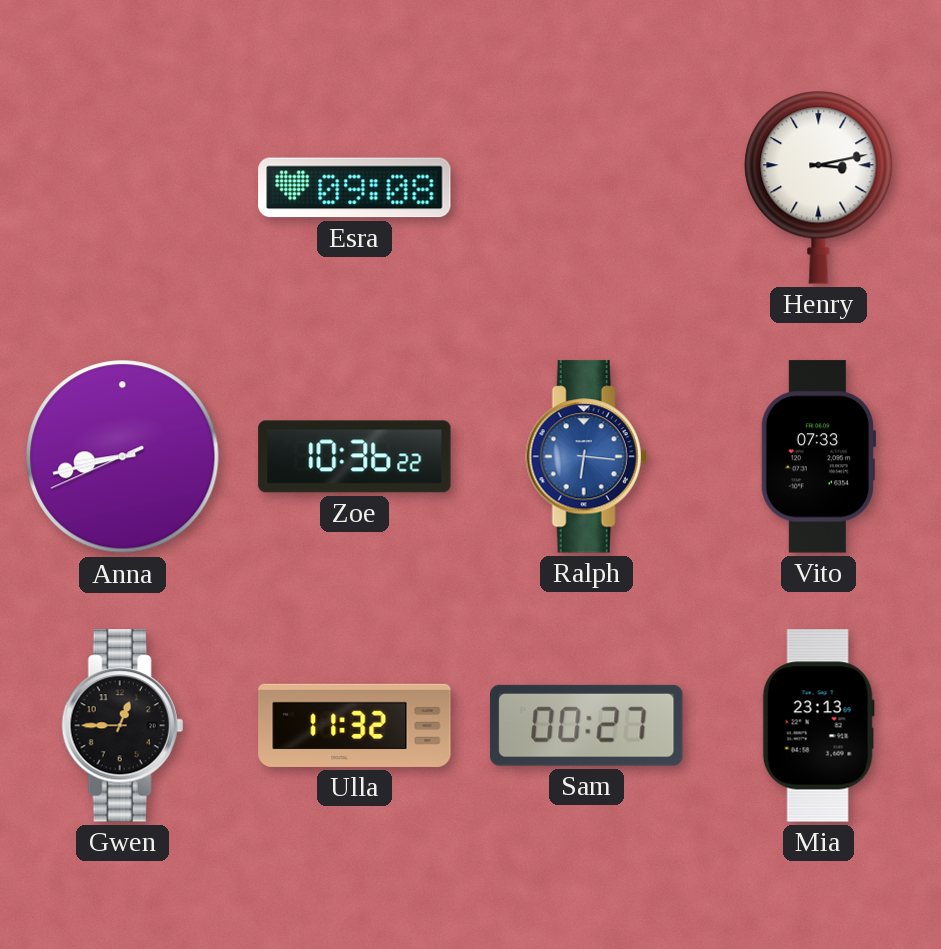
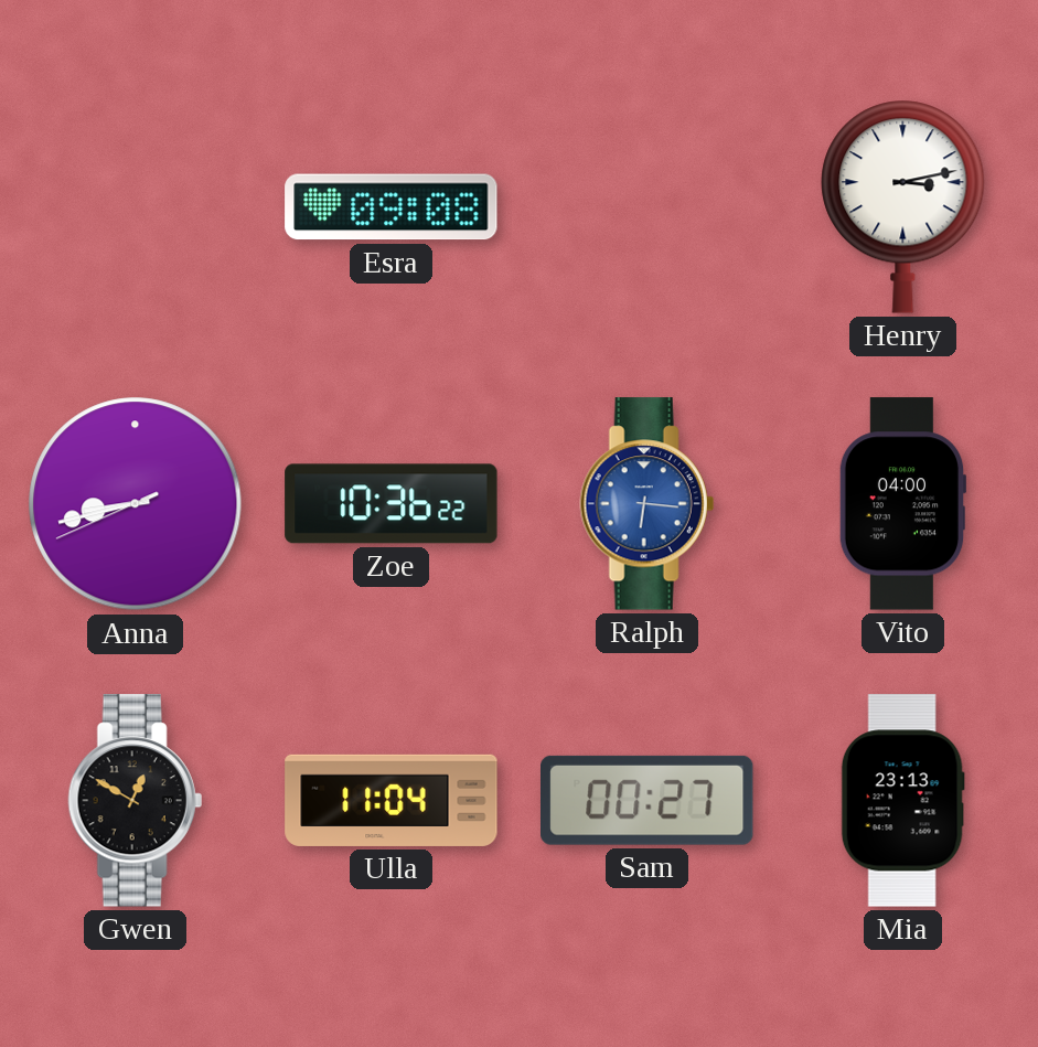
Vito: 07:33 -> 04:00
Gwen: 12:45 -> 12:50
Ulla: 11:32 -> 11:04
